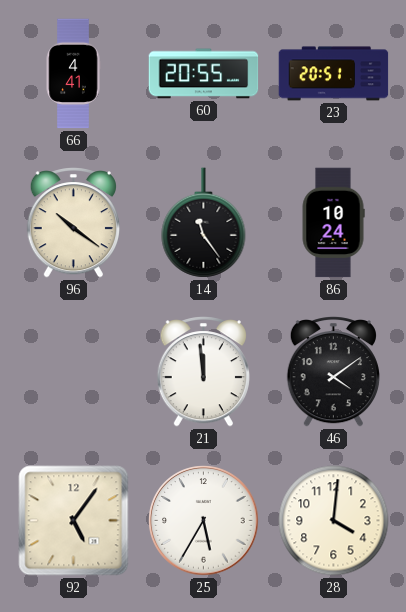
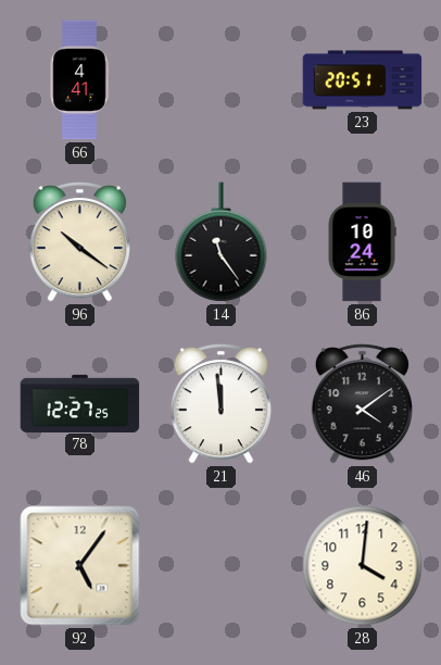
60: 20:55 -> none
78: none -> 12:27
25: 5:35 -> none
